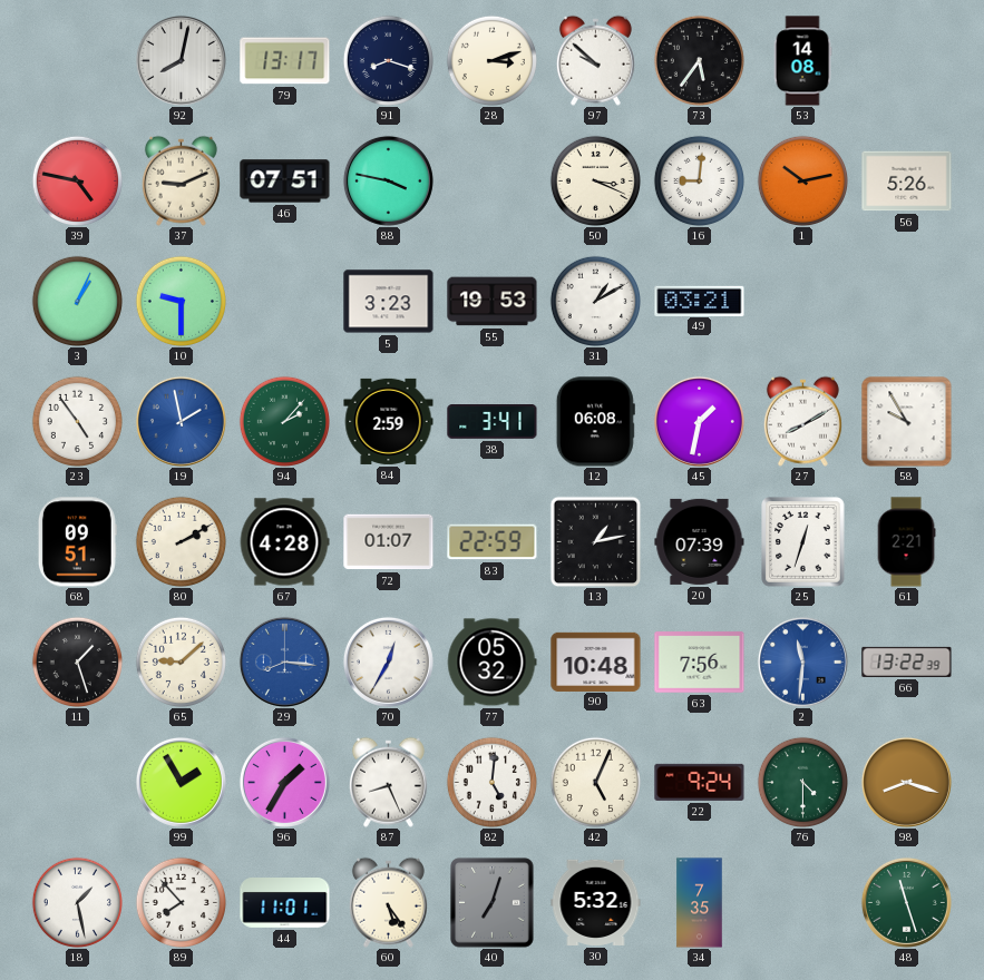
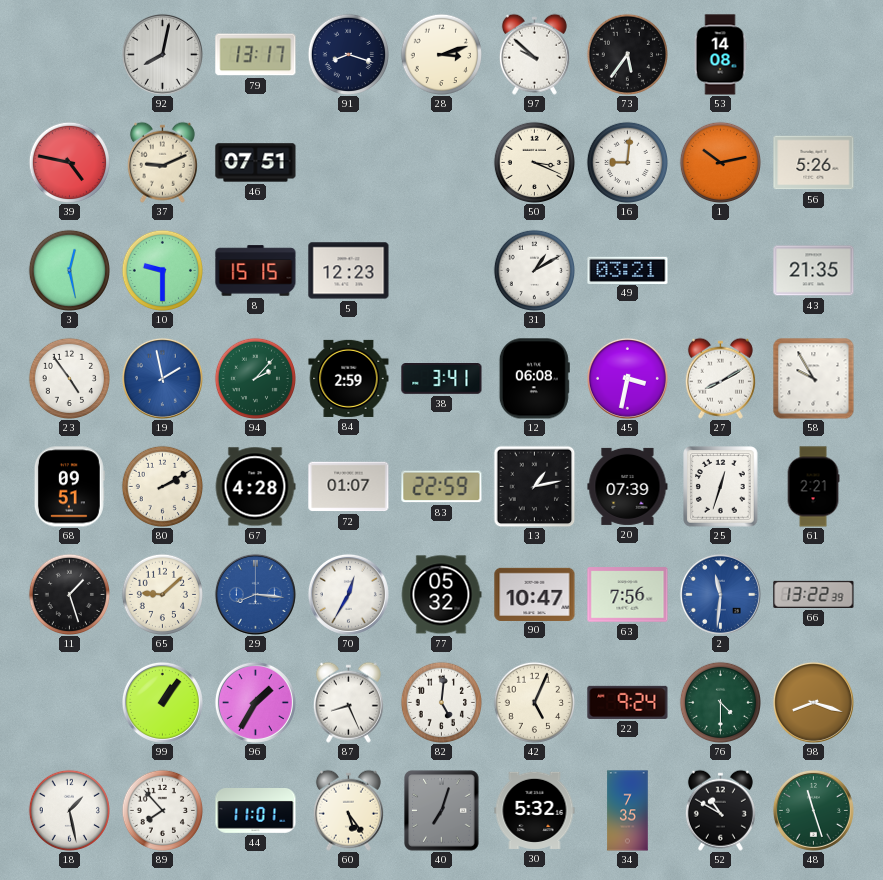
88: 3:47 -> none
3: 1:04 -> 12:28
8: none -> 15:15
5: 3:23 -> 12:23
55: 19:53 -> none
43: none -> 21:35
45: 1:32 -> 3:32
90: 10:48 -> 10:47
99: 1:55 -> 1:06
52: none -> 10:50
